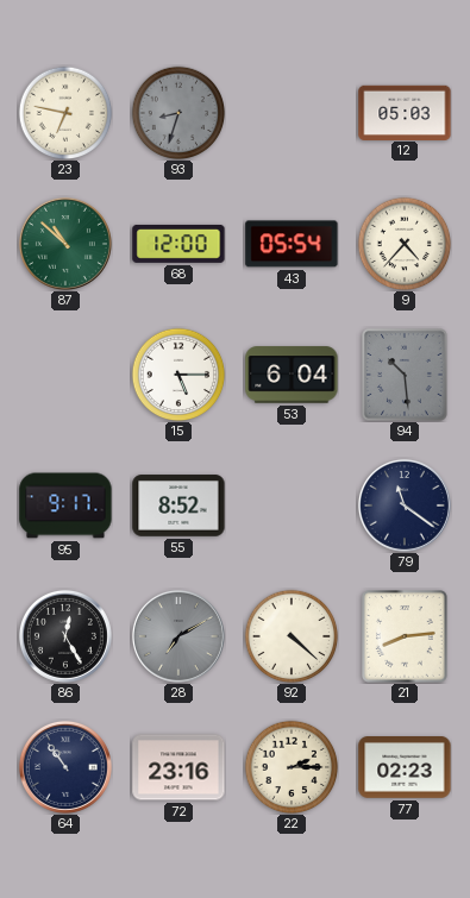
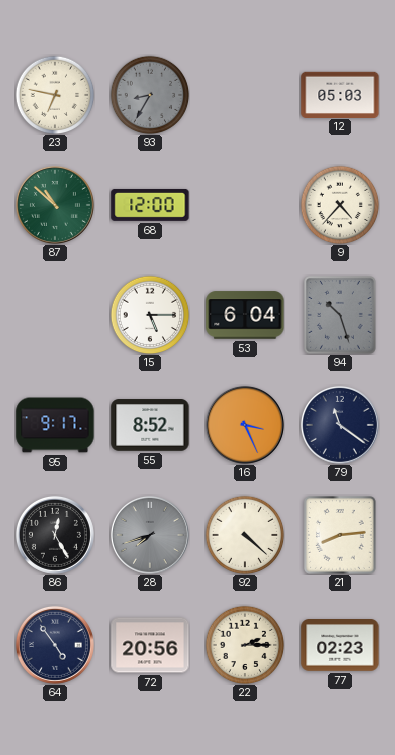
93: 8:33 -> 8:35
43: 05:54 -> none
94: 10:29 -> 10:27
16: none -> 3:26
28: 7:10 -> 7:42
64: 10:54 -> 4:54
72: 23:16 -> 20:56
